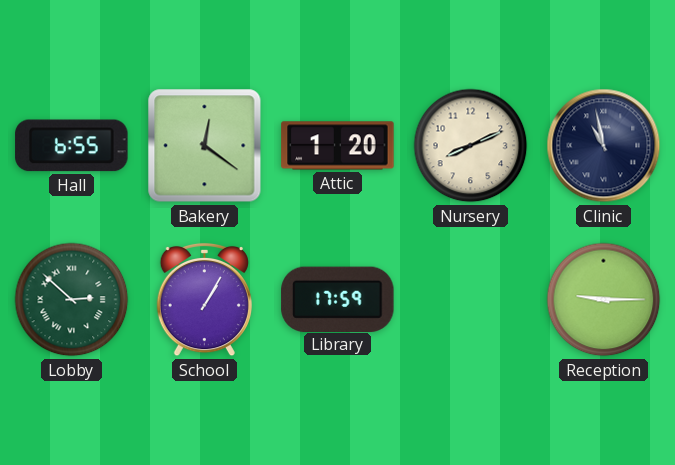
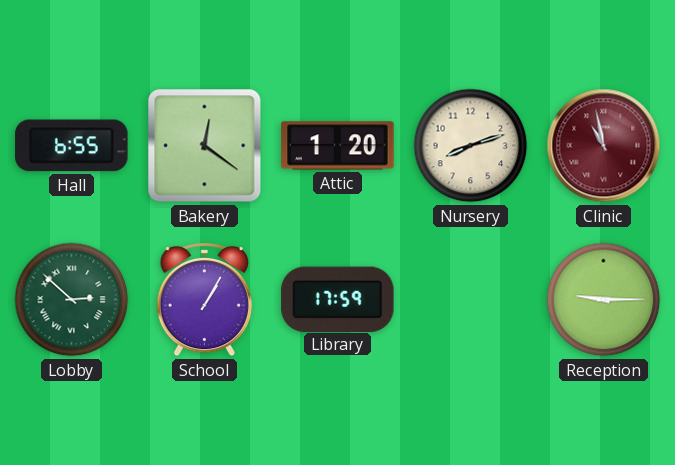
Nursery: 8:11 -> 8:12
Clinic dial: navy -> burgundy
